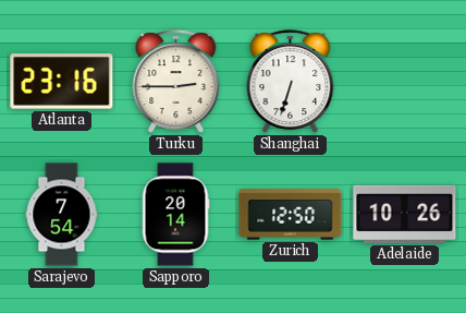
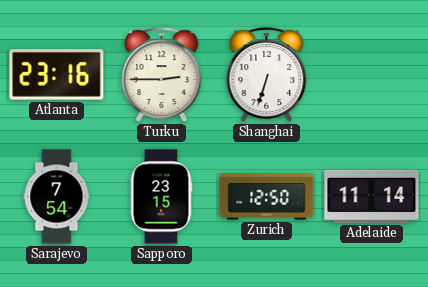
Sapporo: 20:14 -> 23:15
Adelaide: 10:26 -> 11:14
